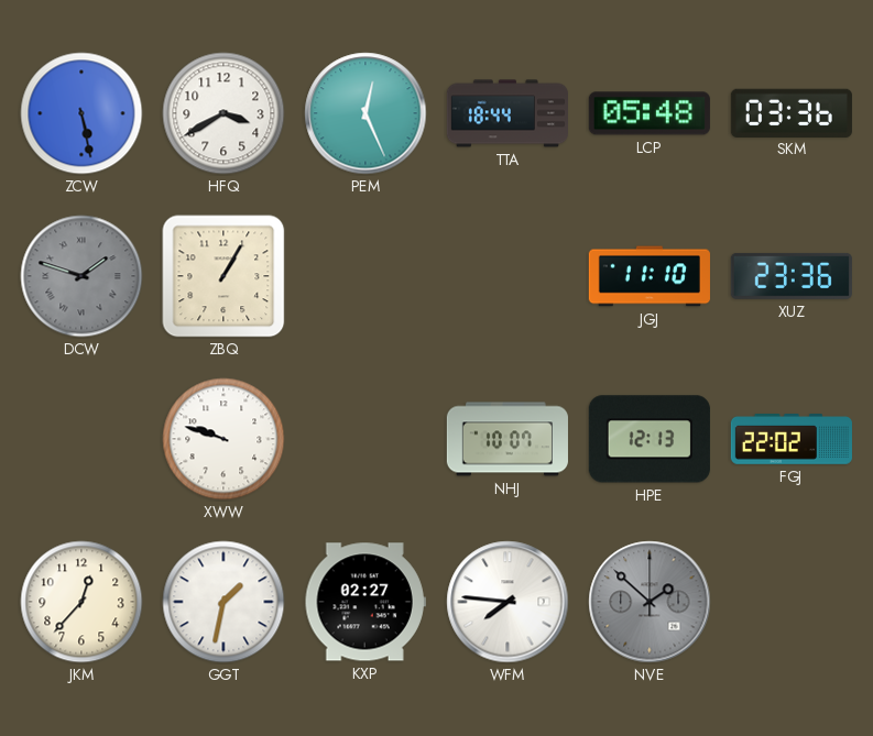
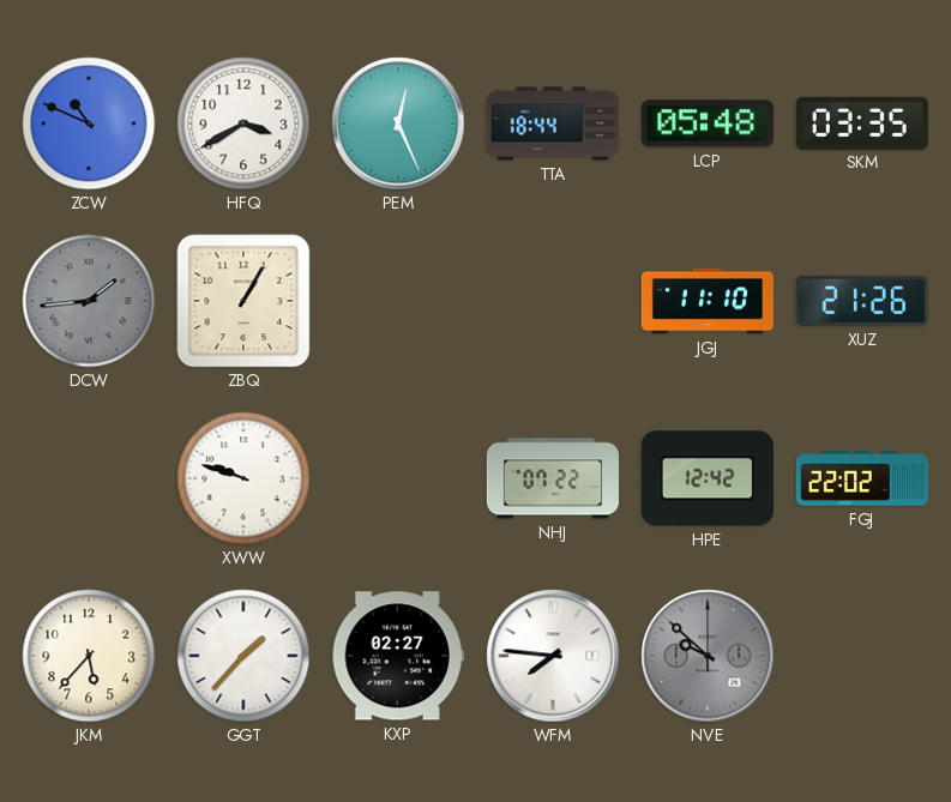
ZCW: 5:28 -> 10:49
SKM: 03:36 -> 03:35
DCW: 1:48 -> 1:44
XUZ: 23:36 -> 21:26
NHJ: 10:07 -> 07:22
HPE: 12:13 -> 12:42
JKM: 12:37 -> 5:37
GGT: 1:32 -> 1:37
NVE: 1:52 -> 9:52
